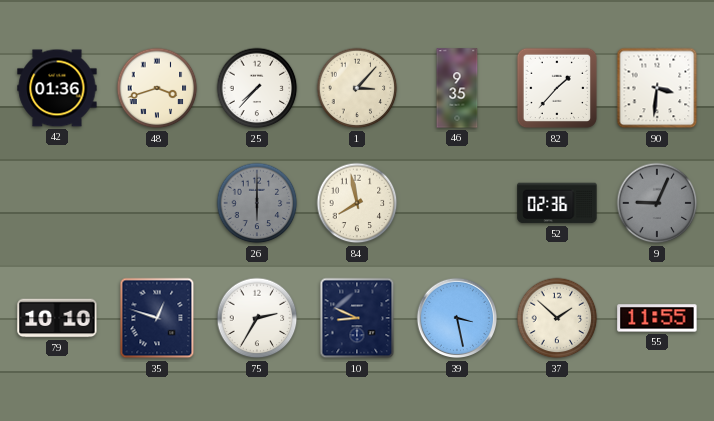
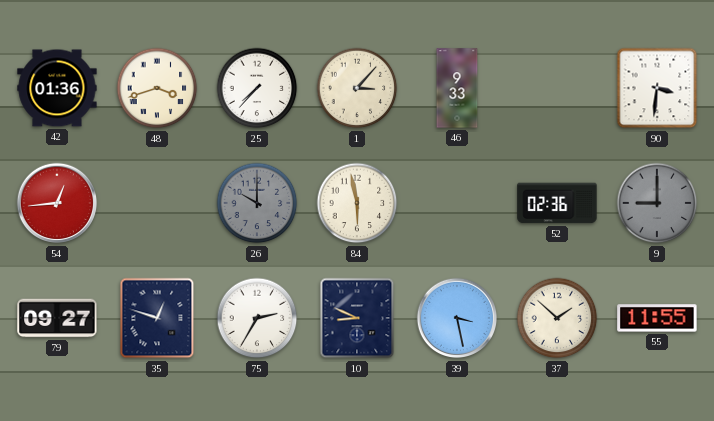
46: 9:35 -> 9:33
82: 1:37 -> none
54: none -> 12:44
26: 6:00 -> 10:00
84: 7:58 -> 5:58
9: 9:04 -> 9:00
79: 10:10 -> 09:27
